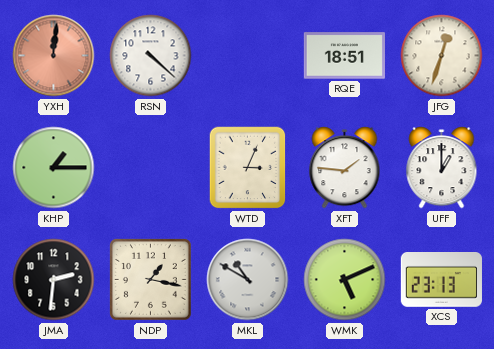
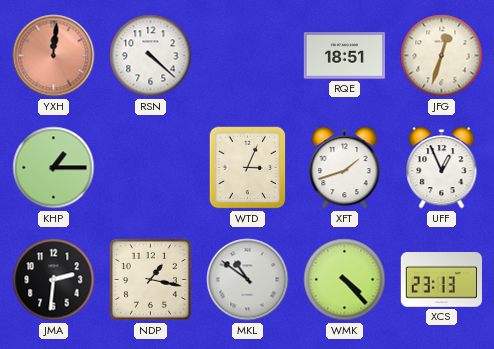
XFT: 1:46 -> 1:42
UFF: 1:00 -> 12:56
MKL: 10:50 -> 10:51
WMK: 5:11 -> 4:23
